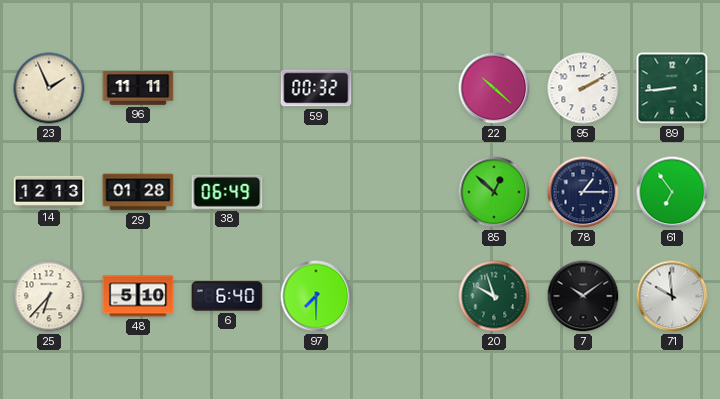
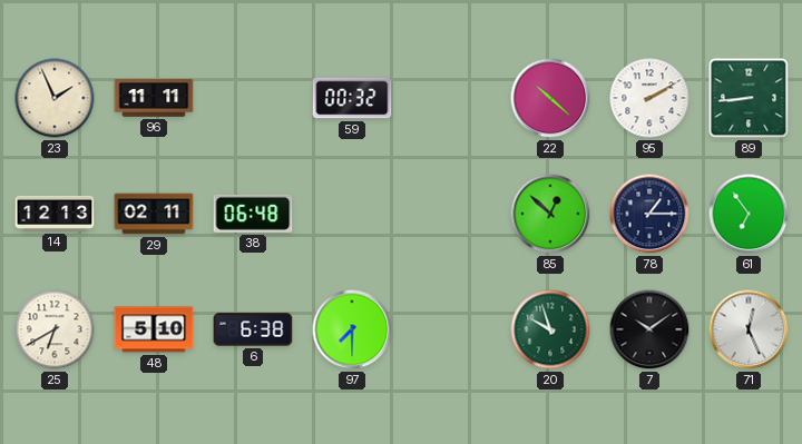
29: 01:28 -> 02:11
38: 06:49 -> 06:48
25: 6:37 -> 6:40
6: 6:40 -> 6:38
71: 9:59 -> 12:26
